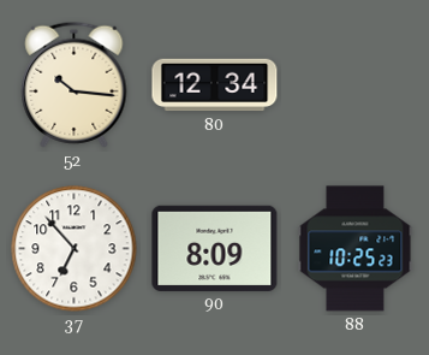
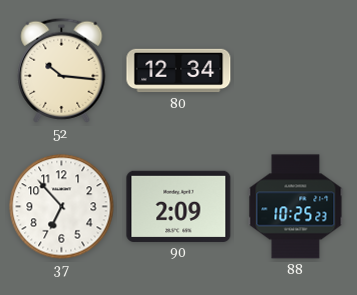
90: 8:09 -> 2:09
